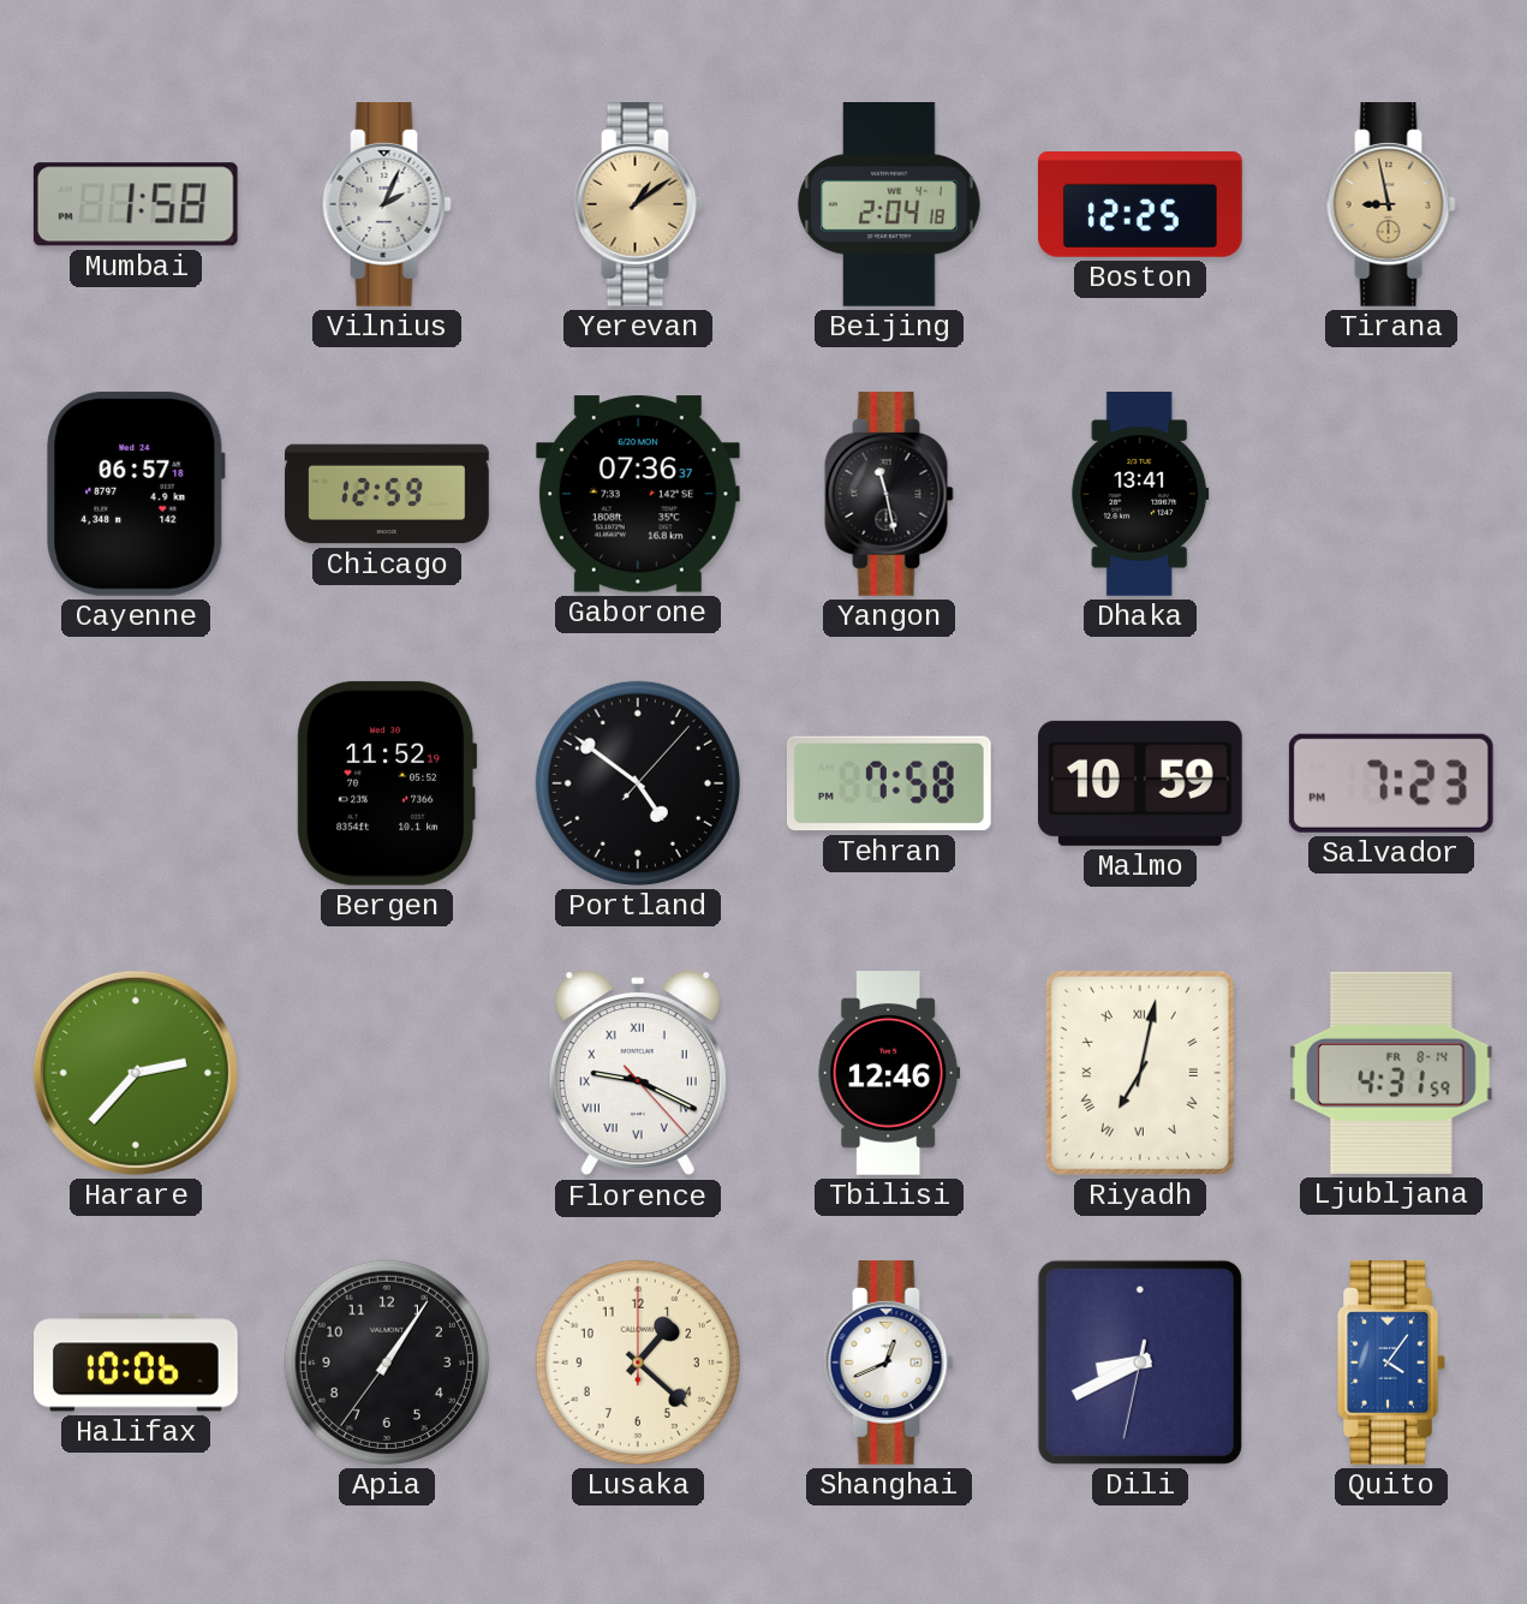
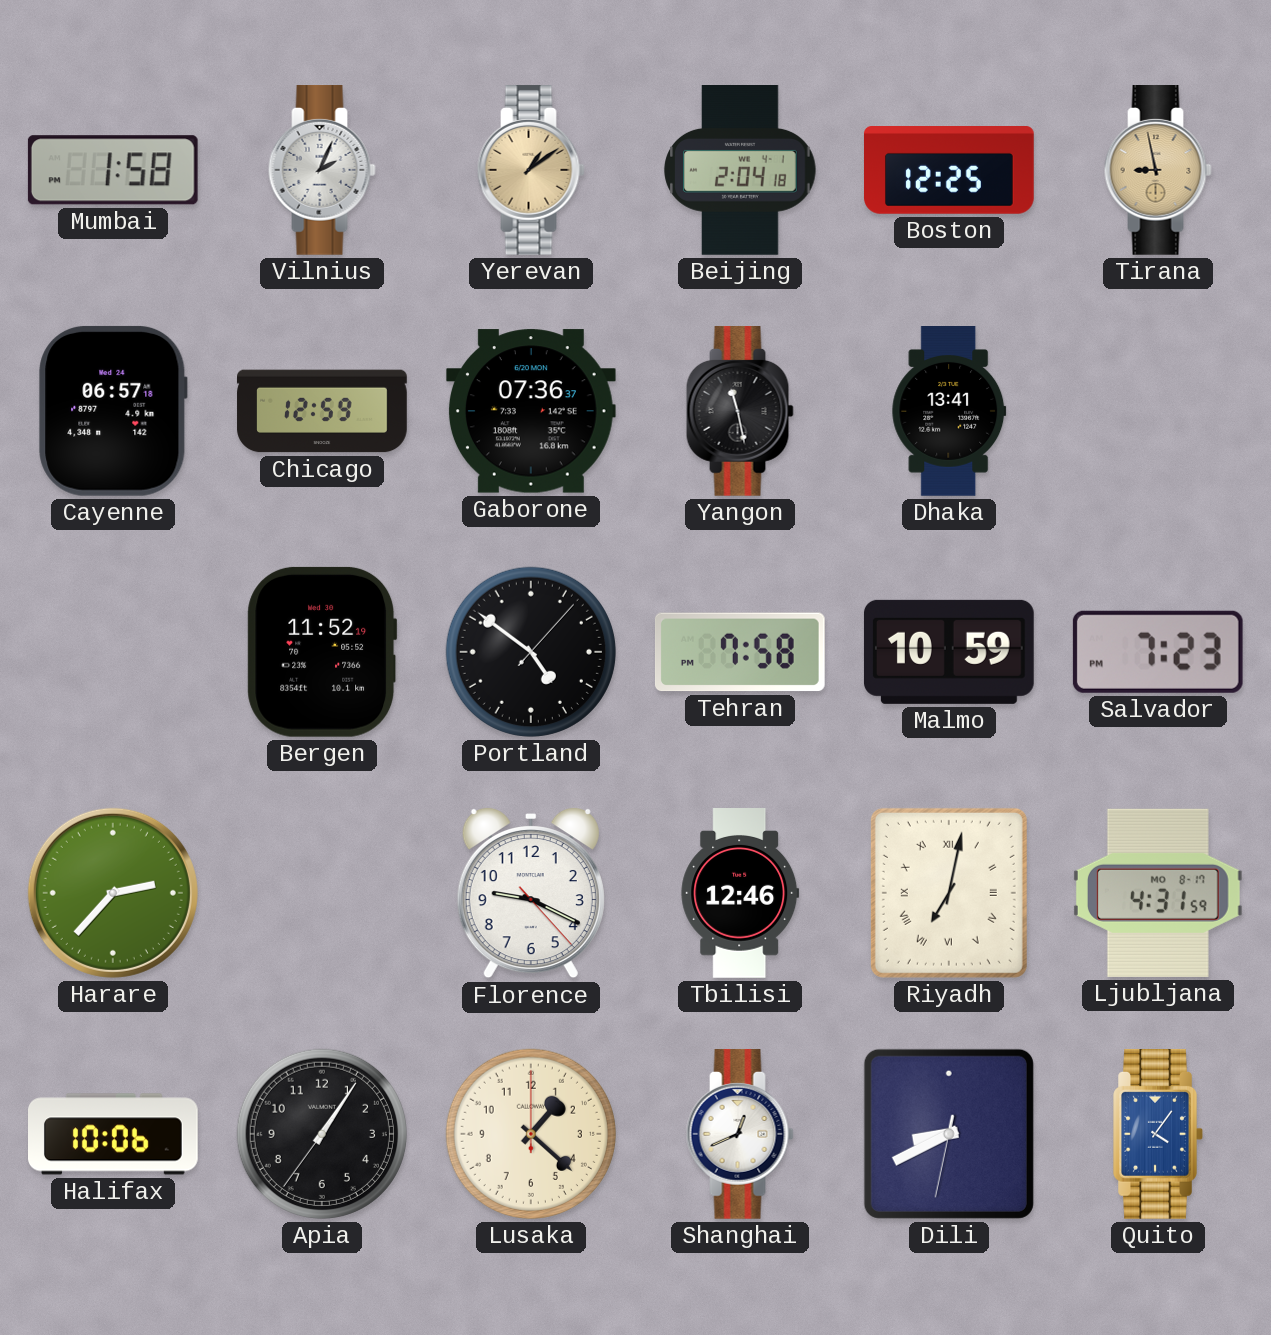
Florence numerals: Roman -> Arabic
Ljubljana date: FR 8-14 -> MO 8-17
